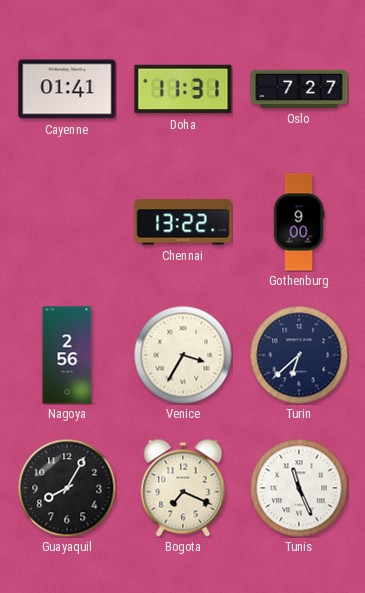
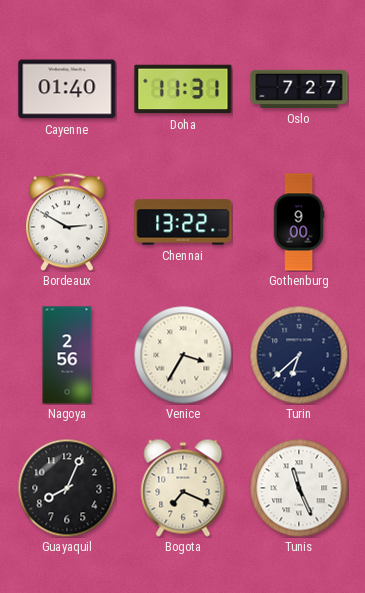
Cayenne: 01:41 -> 01:40
Bordeaux: none -> 2:50
Guayaquil: 8:05 -> 8:04
